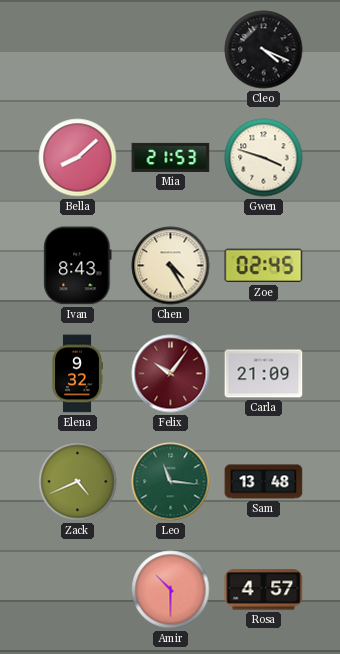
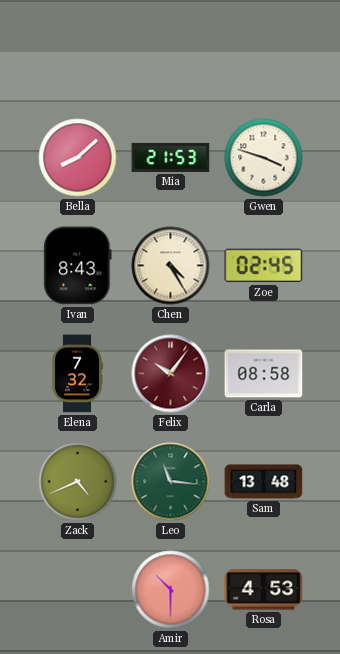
Cleo: 4:19 -> none
Elena: 9:32 -> 7:32
Carla: 21:09 -> 08:58
Rosa: 4:57 -> 4:53
